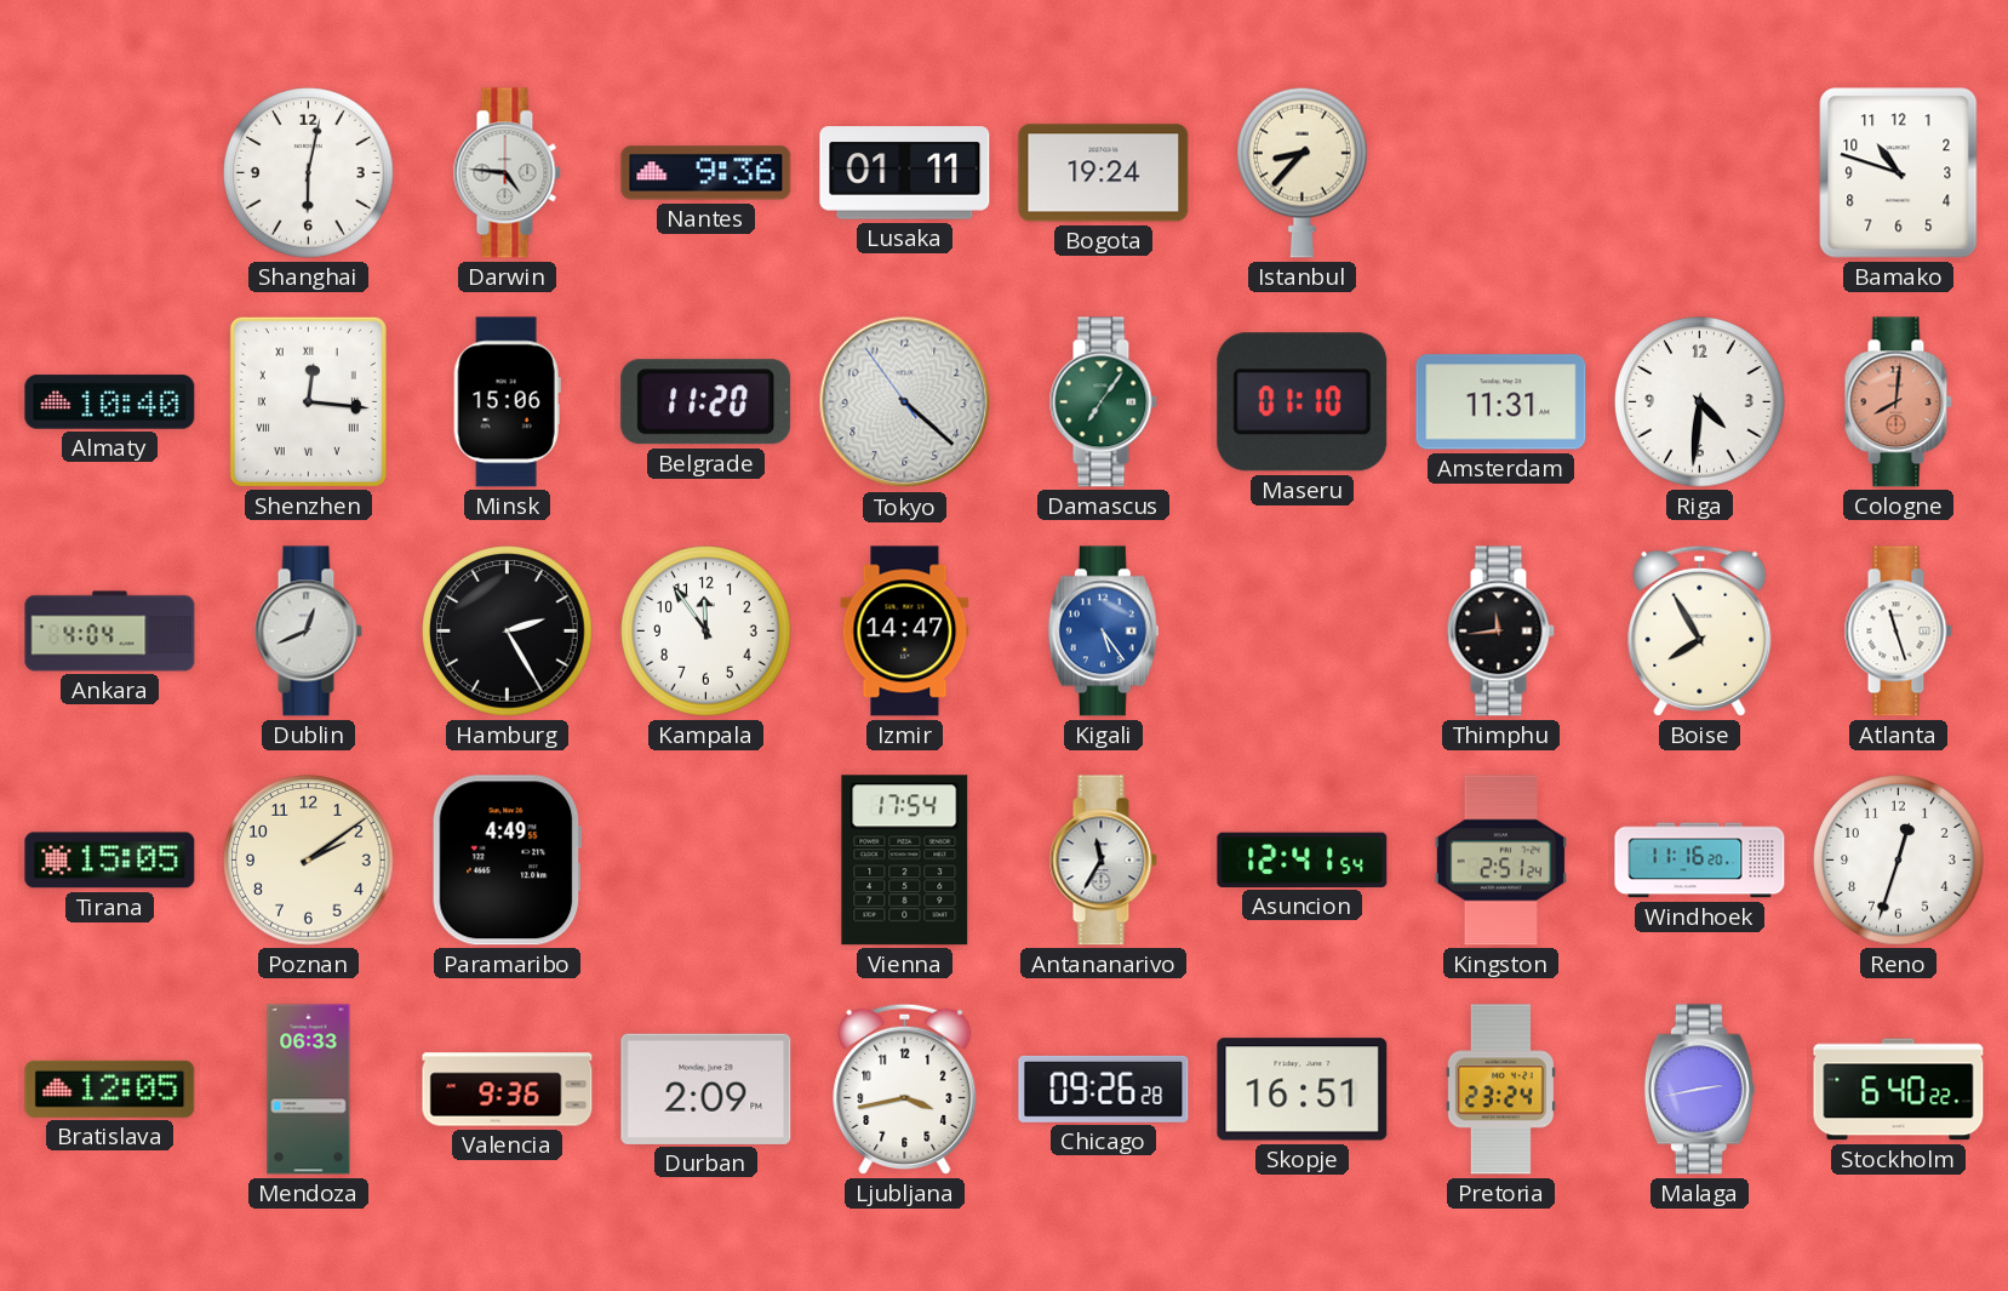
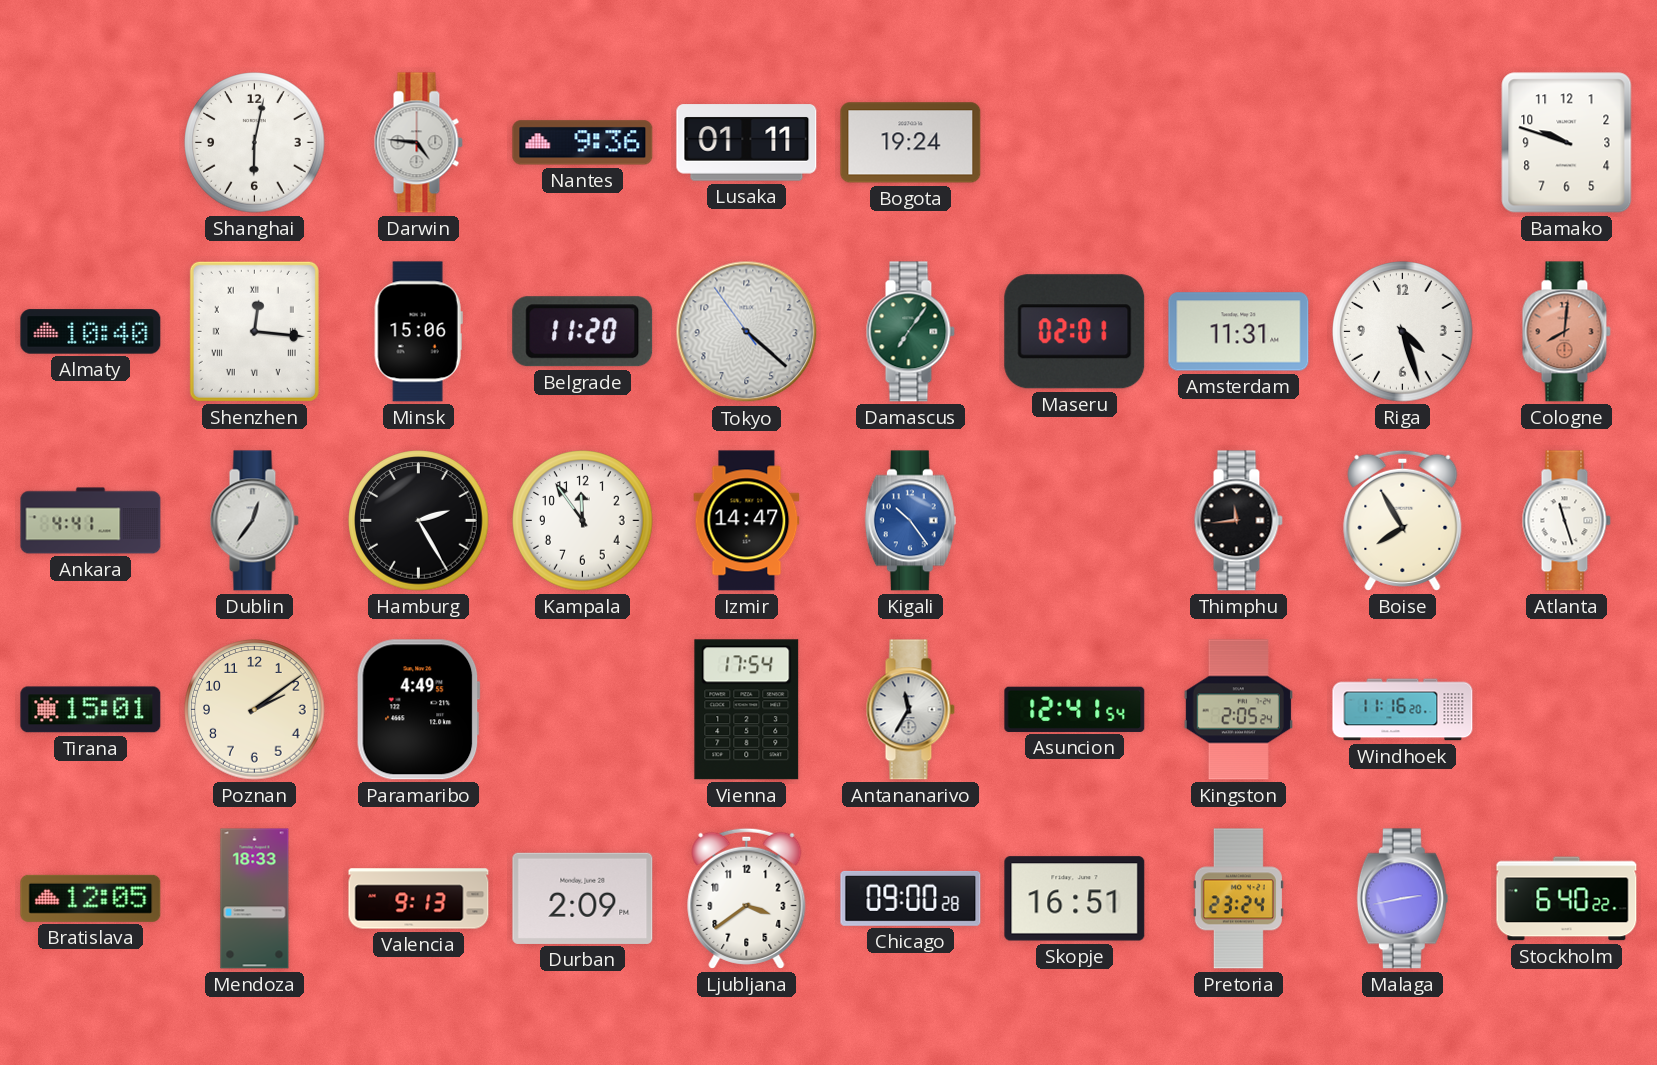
Istanbul: 8:37 -> none
Bamako: 10:48 -> 9:48
Maseru: 01:10 -> 02:01
Riga: 4:31 -> 4:27
Ankara: 4:04 -> 4:41
Dublin: 12:41 -> 12:36
Kigali: 5:24 -> 10:24
Tirana: 15:05 -> 15:01
Kingston: 2:51 -> 2:05
Reno: 12:33 -> none
Mendoza: 06:33 -> 18:33
Valencia: 9:36 -> 9:13
Ljubljana: 3:43 -> 3:39
Chicago: 09:26 -> 09:00
